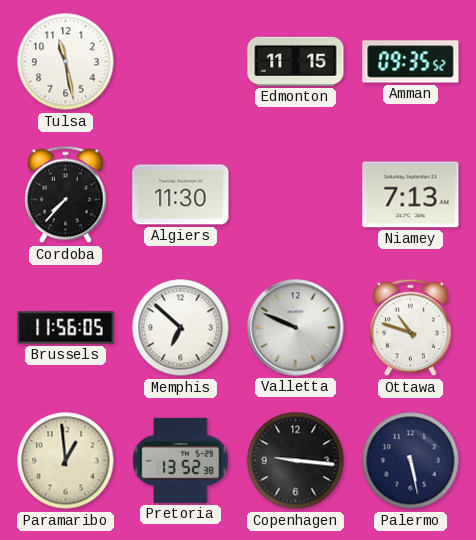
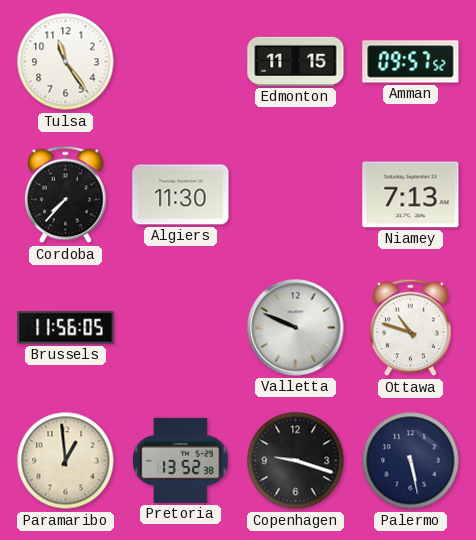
Tulsa: 11:28 -> 11:24
Amman: 09:35 -> 09:57
Memphis: 6:52 -> none
Copenhagen: 9:16 -> 9:18
